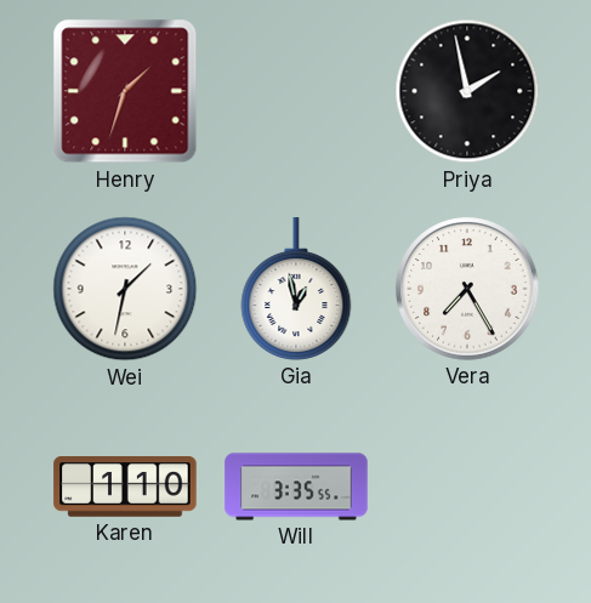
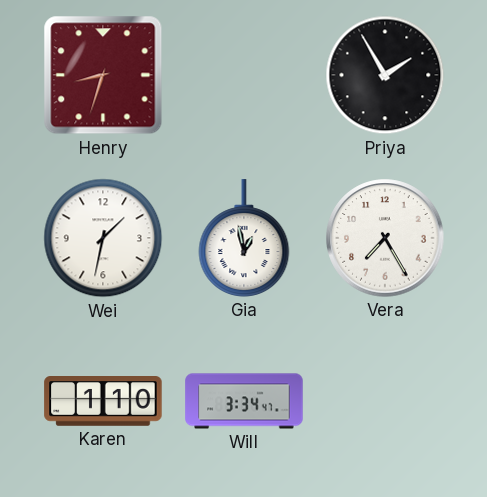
Henry: 1:33 -> 8:33
Priya: 1:58 -> 1:55
Will: 3:35 -> 3:34
